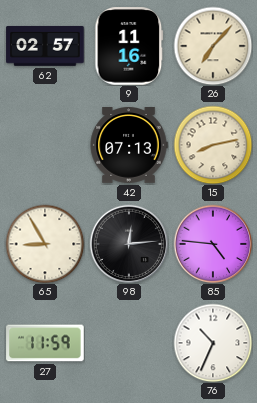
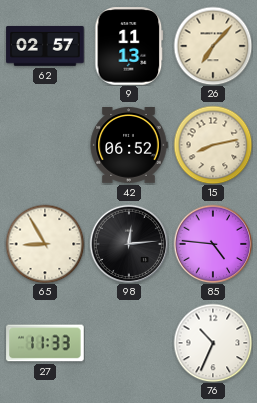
9: 11:16 -> 11:13
42: 07:13 -> 06:52
27: 11:59 -> 11:33
